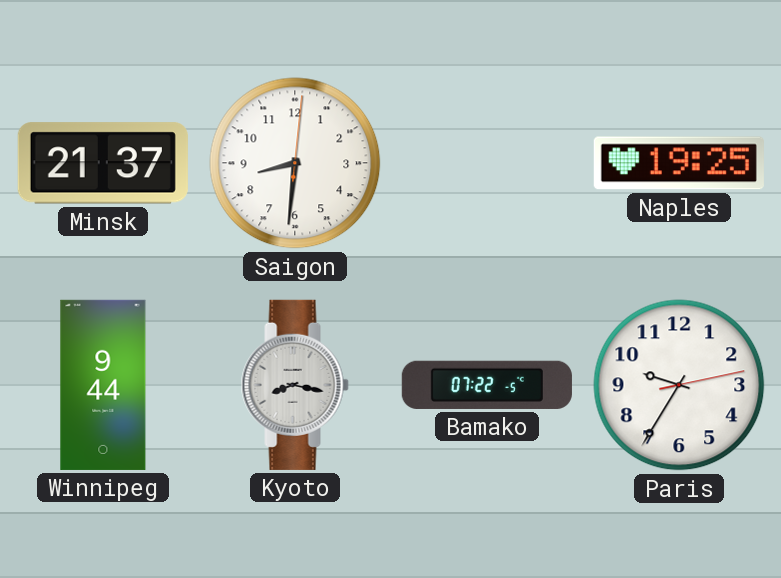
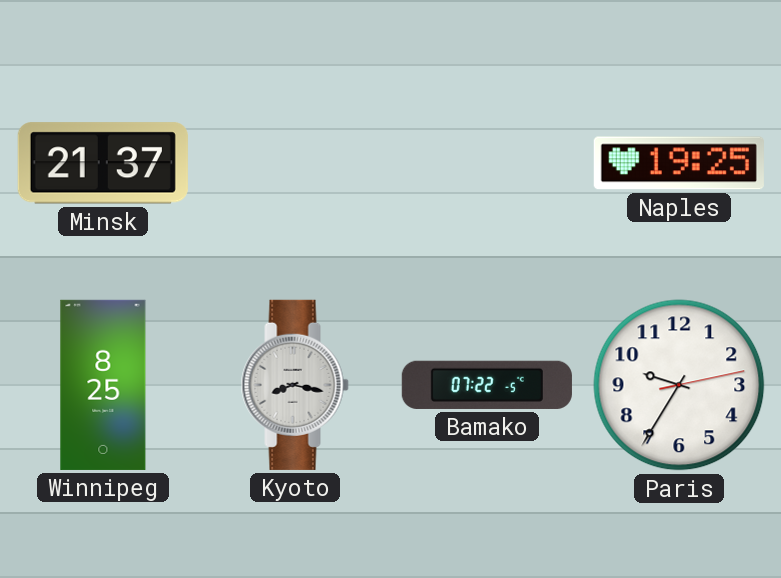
Saigon: 8:31 -> none
Winnipeg: 9:44 -> 8:25
